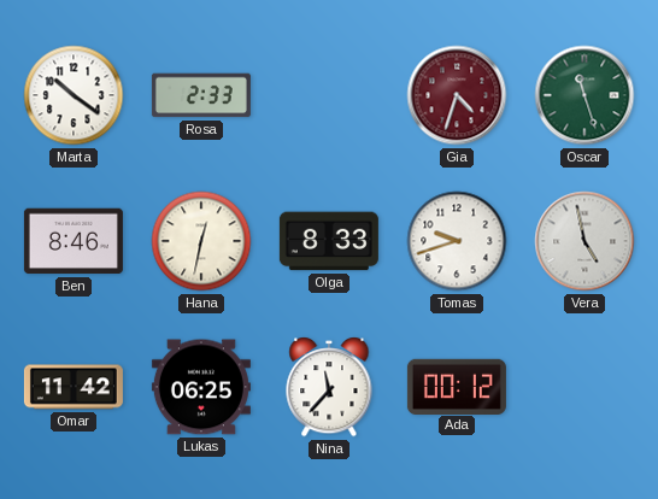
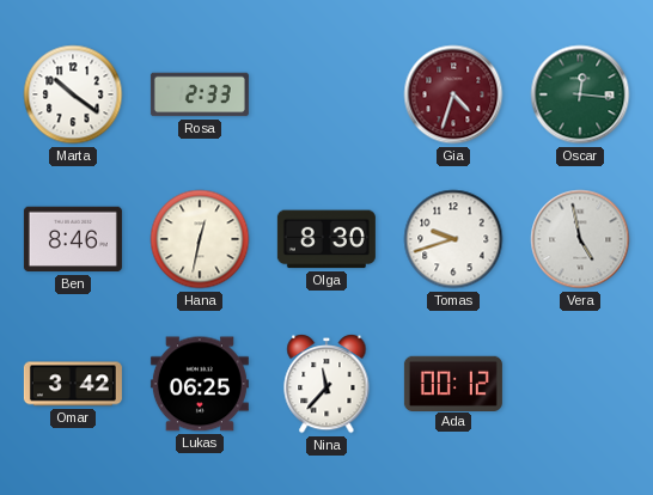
Oscar: 11:27 -> 12:16
Olga: 8:33 -> 8:30
Omar: 11:42 -> 3:42
